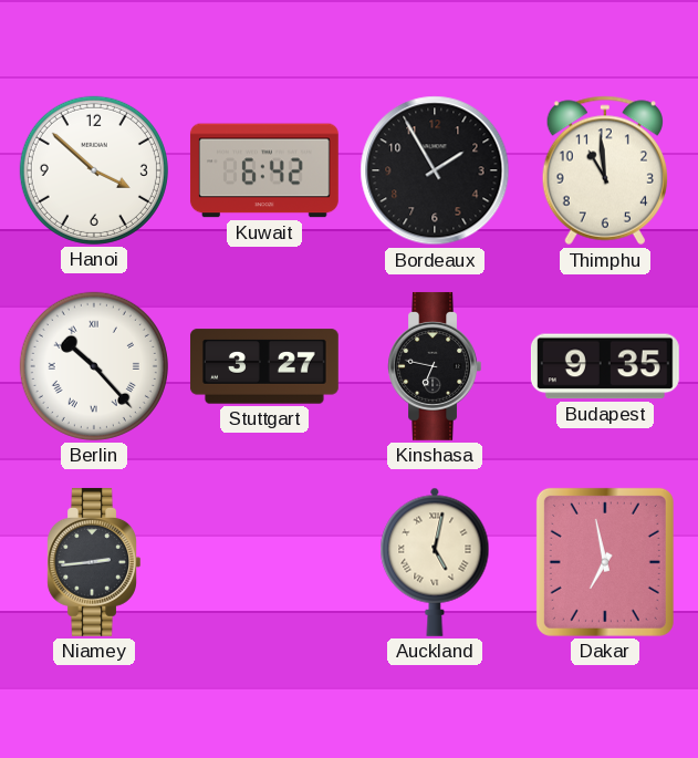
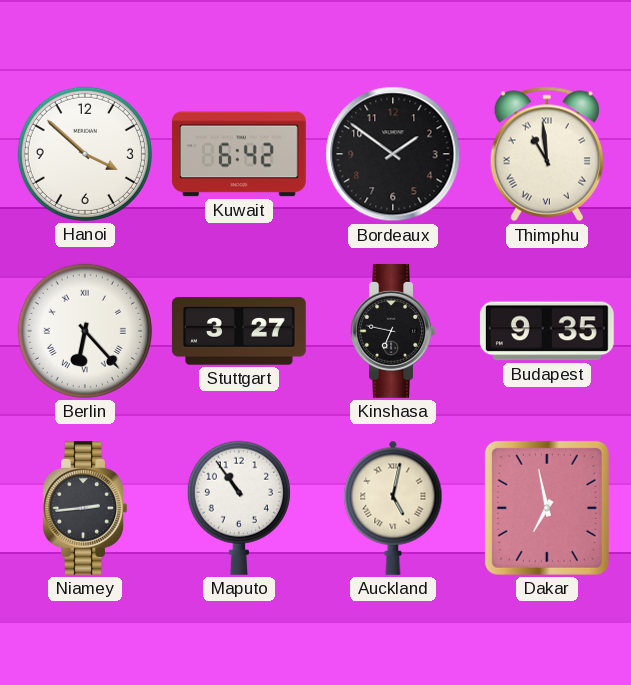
Bordeaux: 1:55 -> 1:51
Thimphu numerals: Arabic -> Roman
Berlin: 10:23 -> 6:23
Maputo: none -> 10:54
